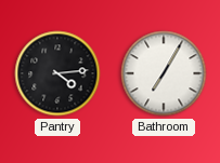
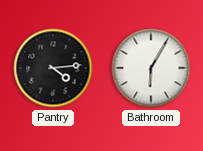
Bathroom: 7:05 -> 6:05
